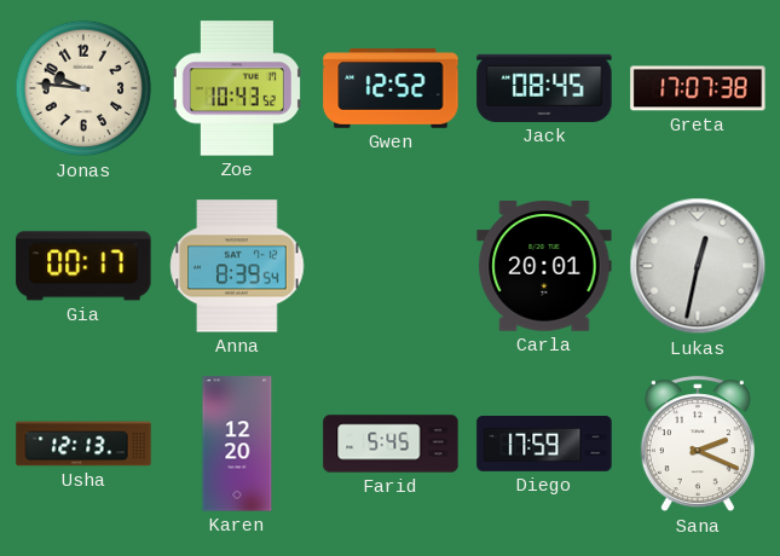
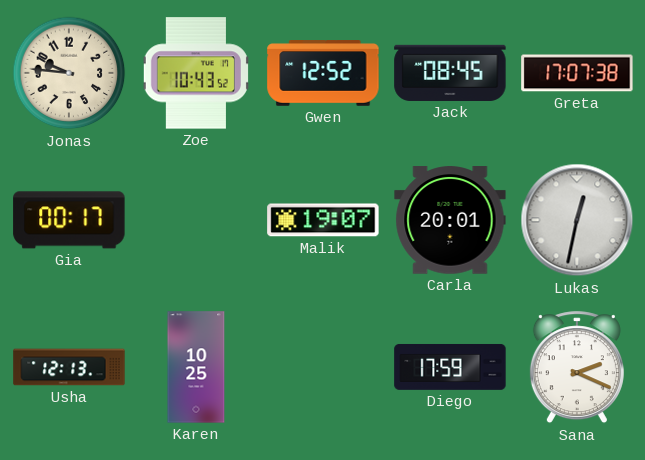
Anna: 8:39 -> none
Malik: none -> 19:07
Karen: 12:20 -> 10:25
Farid: 5:45 -> none
